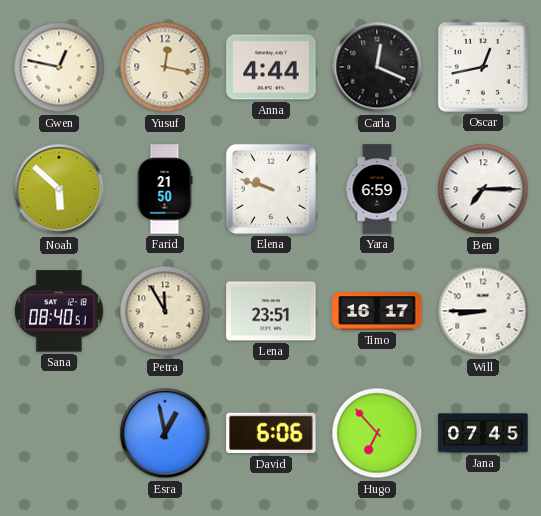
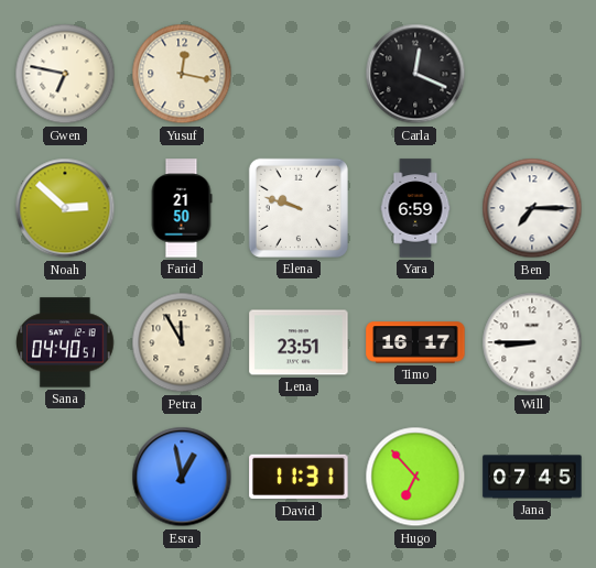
Gwen: 12:47 -> 6:47
Anna: 4:44 -> none
Oscar: 12:43 -> none
Noah: 5:52 -> 2:52
Sana: 08:40 -> 04:40
David: 6:06 -> 11:31
